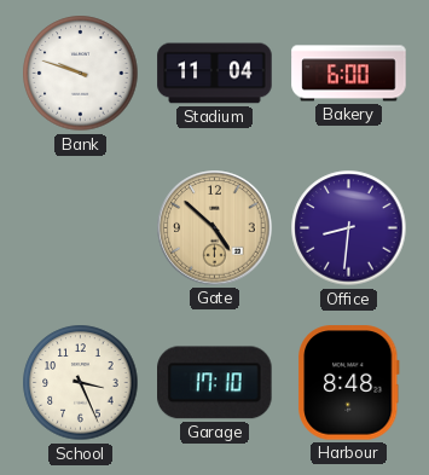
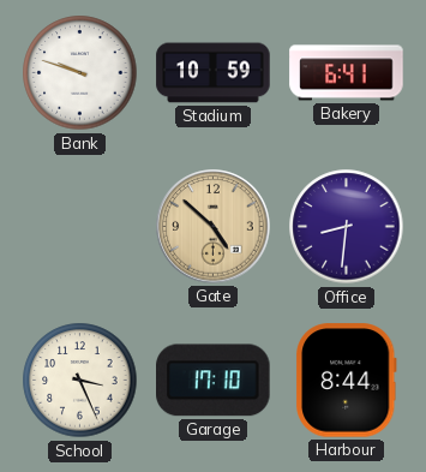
Stadium: 11:04 -> 10:59
Bakery: 6:00 -> 6:41
Harbour: 8:48 -> 8:44
